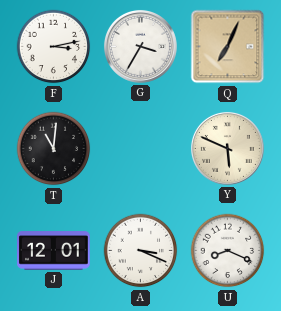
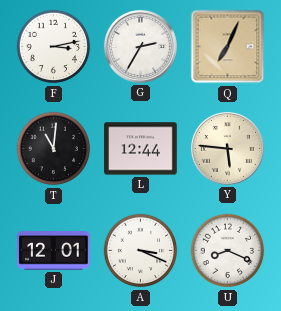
G: 3:35 -> 2:35
L: none -> 12:44
Y: 5:49 -> 5:46
